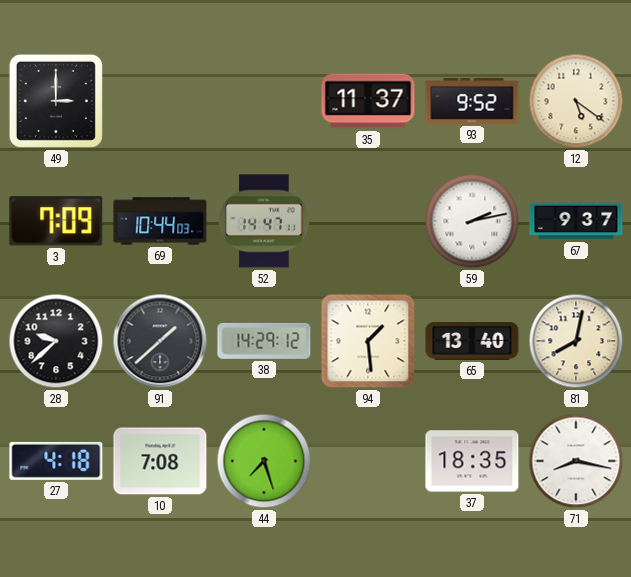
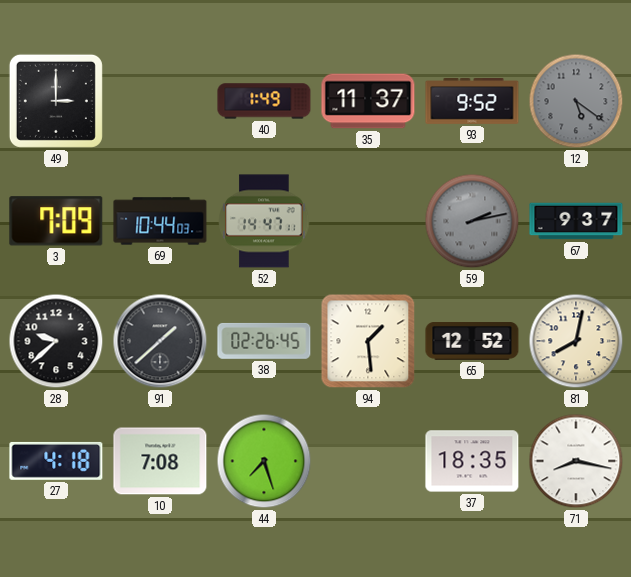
40: none -> 1:49
12 dial: cream -> grey
59 dial: white -> grey
38: 14:29 -> 02:26
65: 13:40 -> 12:52
